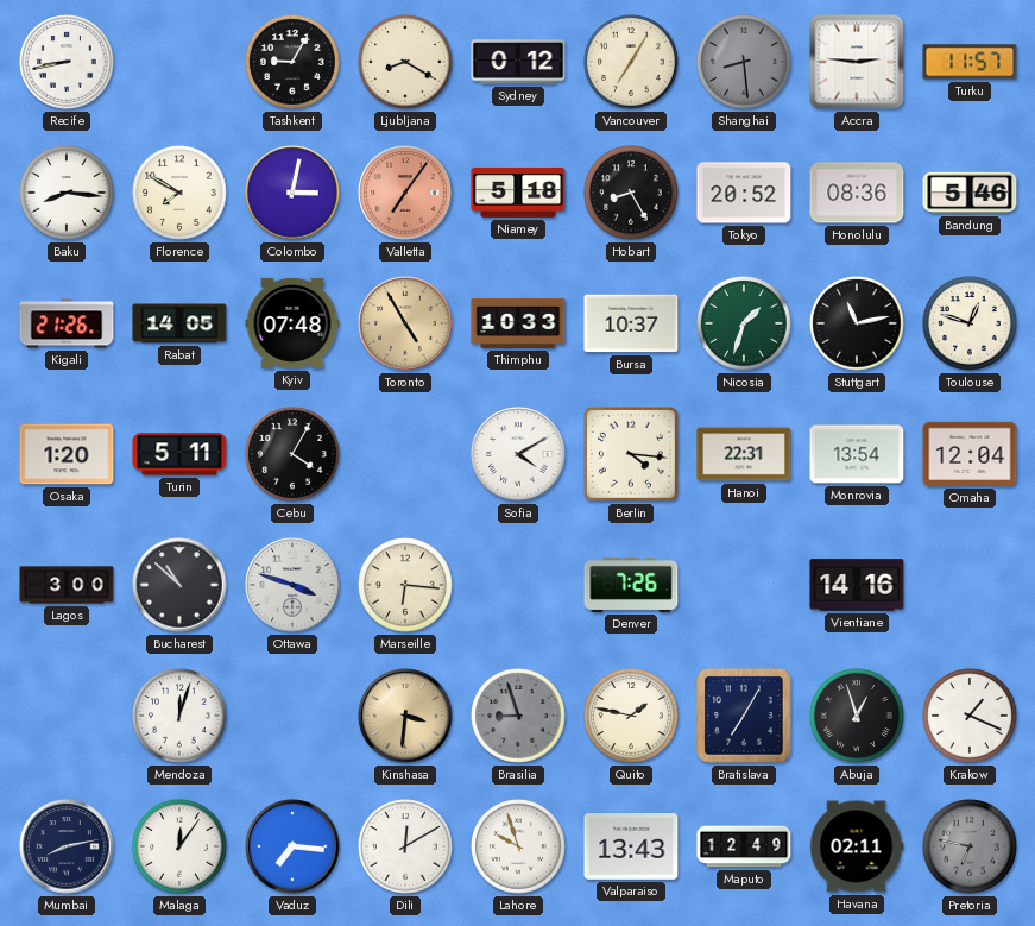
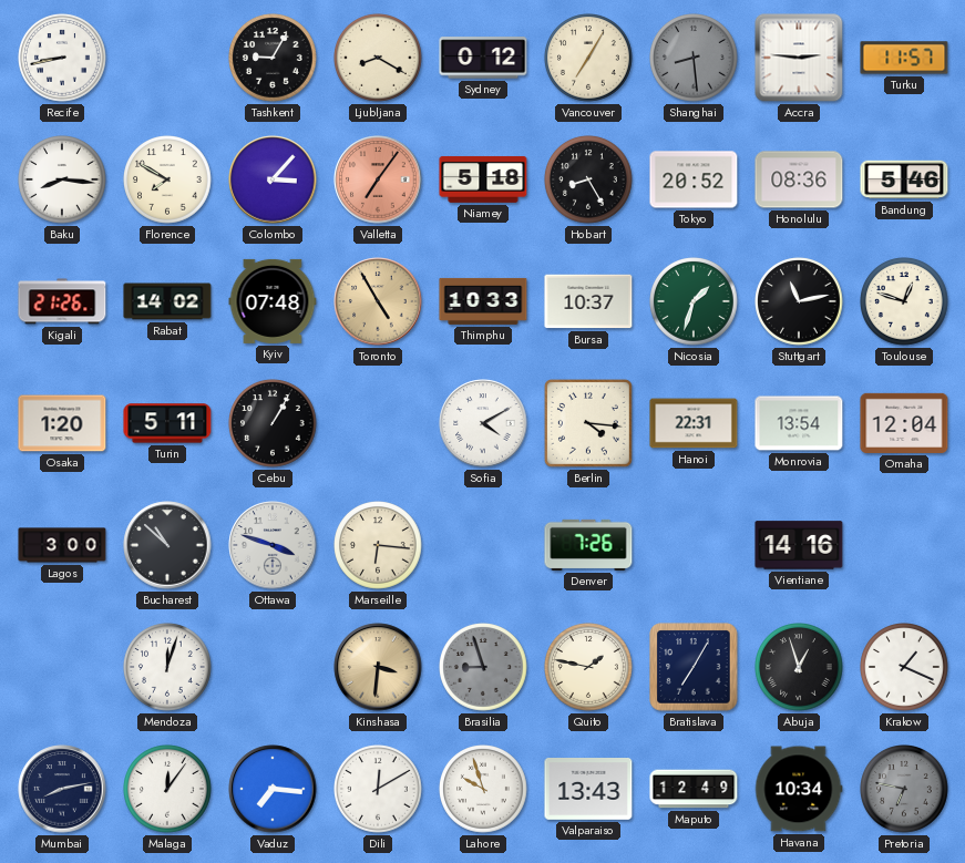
Colombo: 3:02 -> 3:07
Rabat: 14:05 -> 14:02
Cebu: 4:05 -> 1:05
Havana: 02:11 -> 10:34
